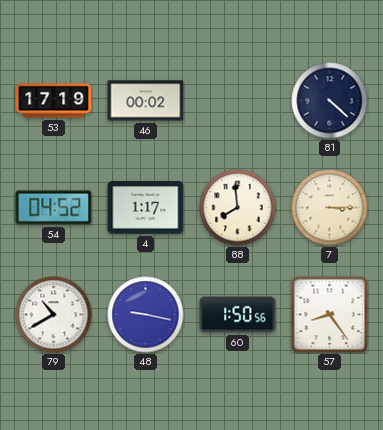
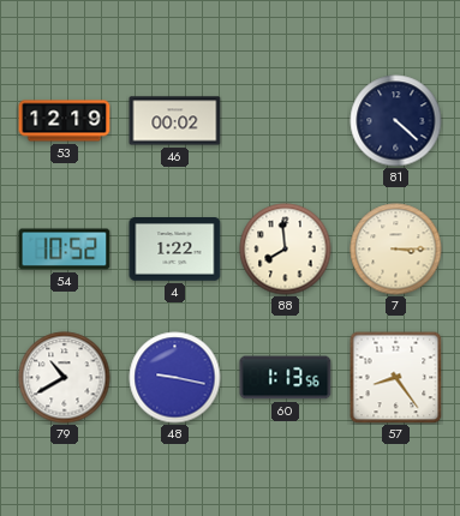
53: 17:19 -> 12:19
54: 04:52 -> 10:52
4: 1:17 -> 1:22
60: 1:50 -> 1:13
